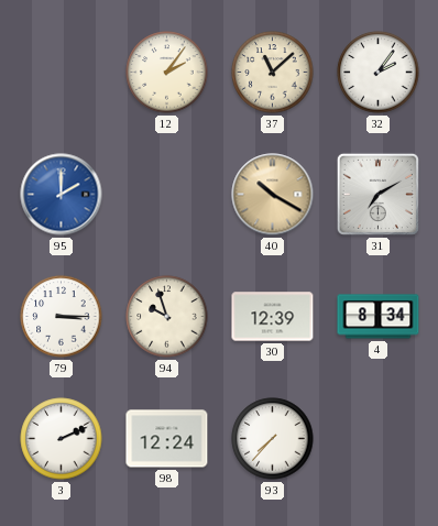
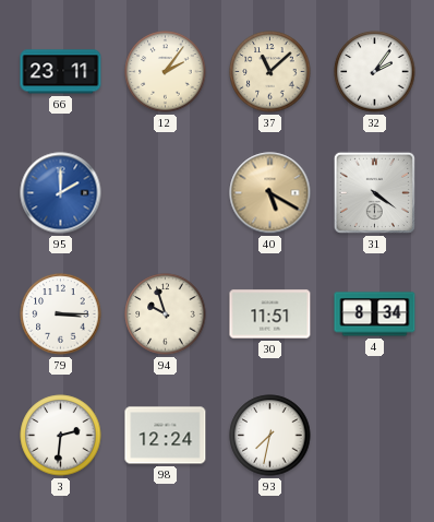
66: none -> 23:11
40: 10:20 -> 5:20
31: 7:10 -> 4:21
30: 12:39 -> 11:51
3: 2:11 -> 2:31
93: 7:37 -> 7:32
